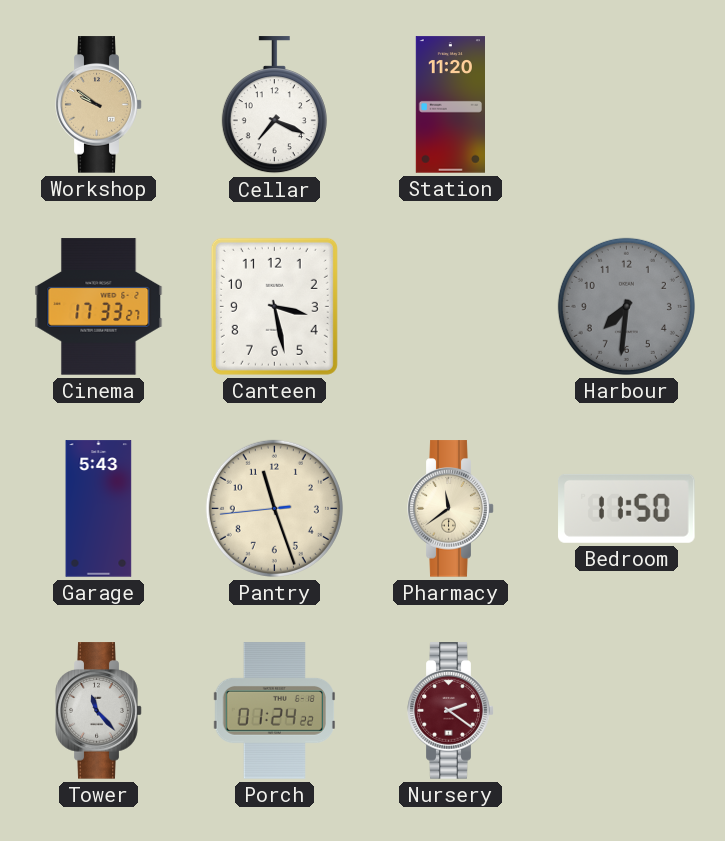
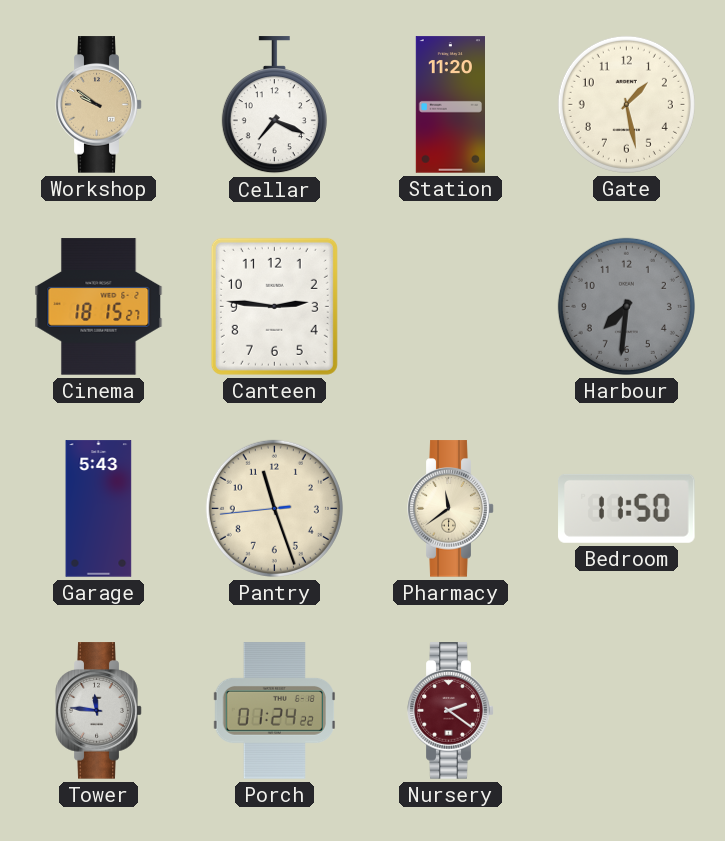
Gate: none -> 1:28
Cinema: 17:33 -> 18:15
Canteen: 3:28 -> 2:46
Tower: 11:23 -> 11:46
